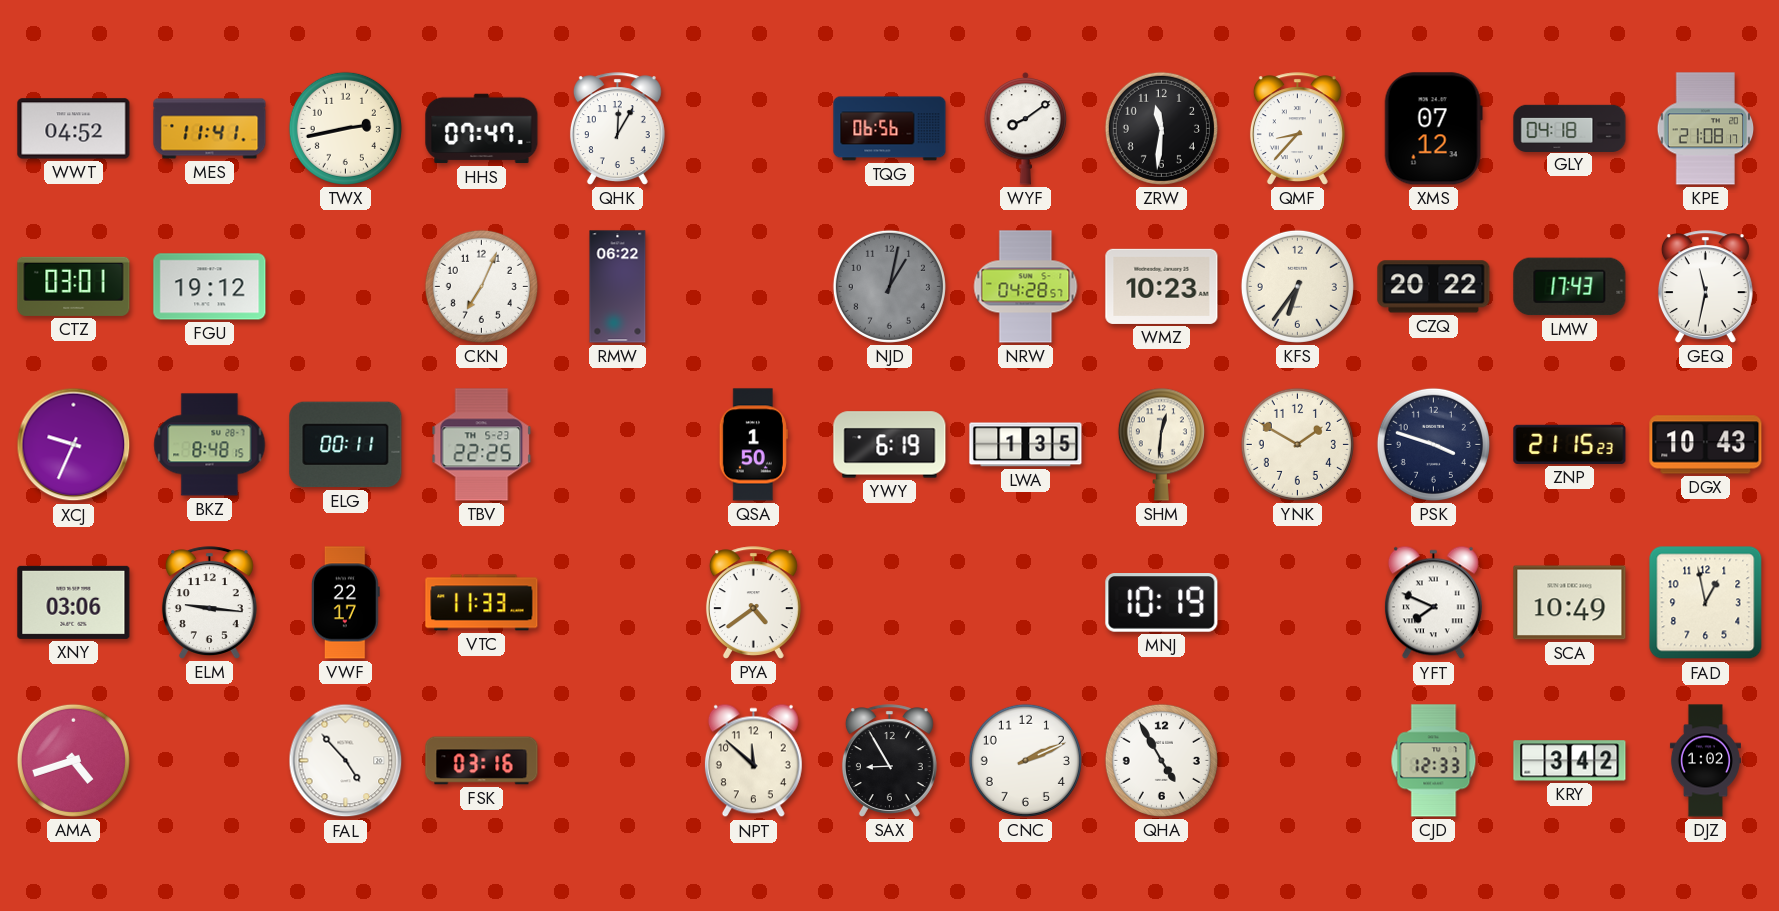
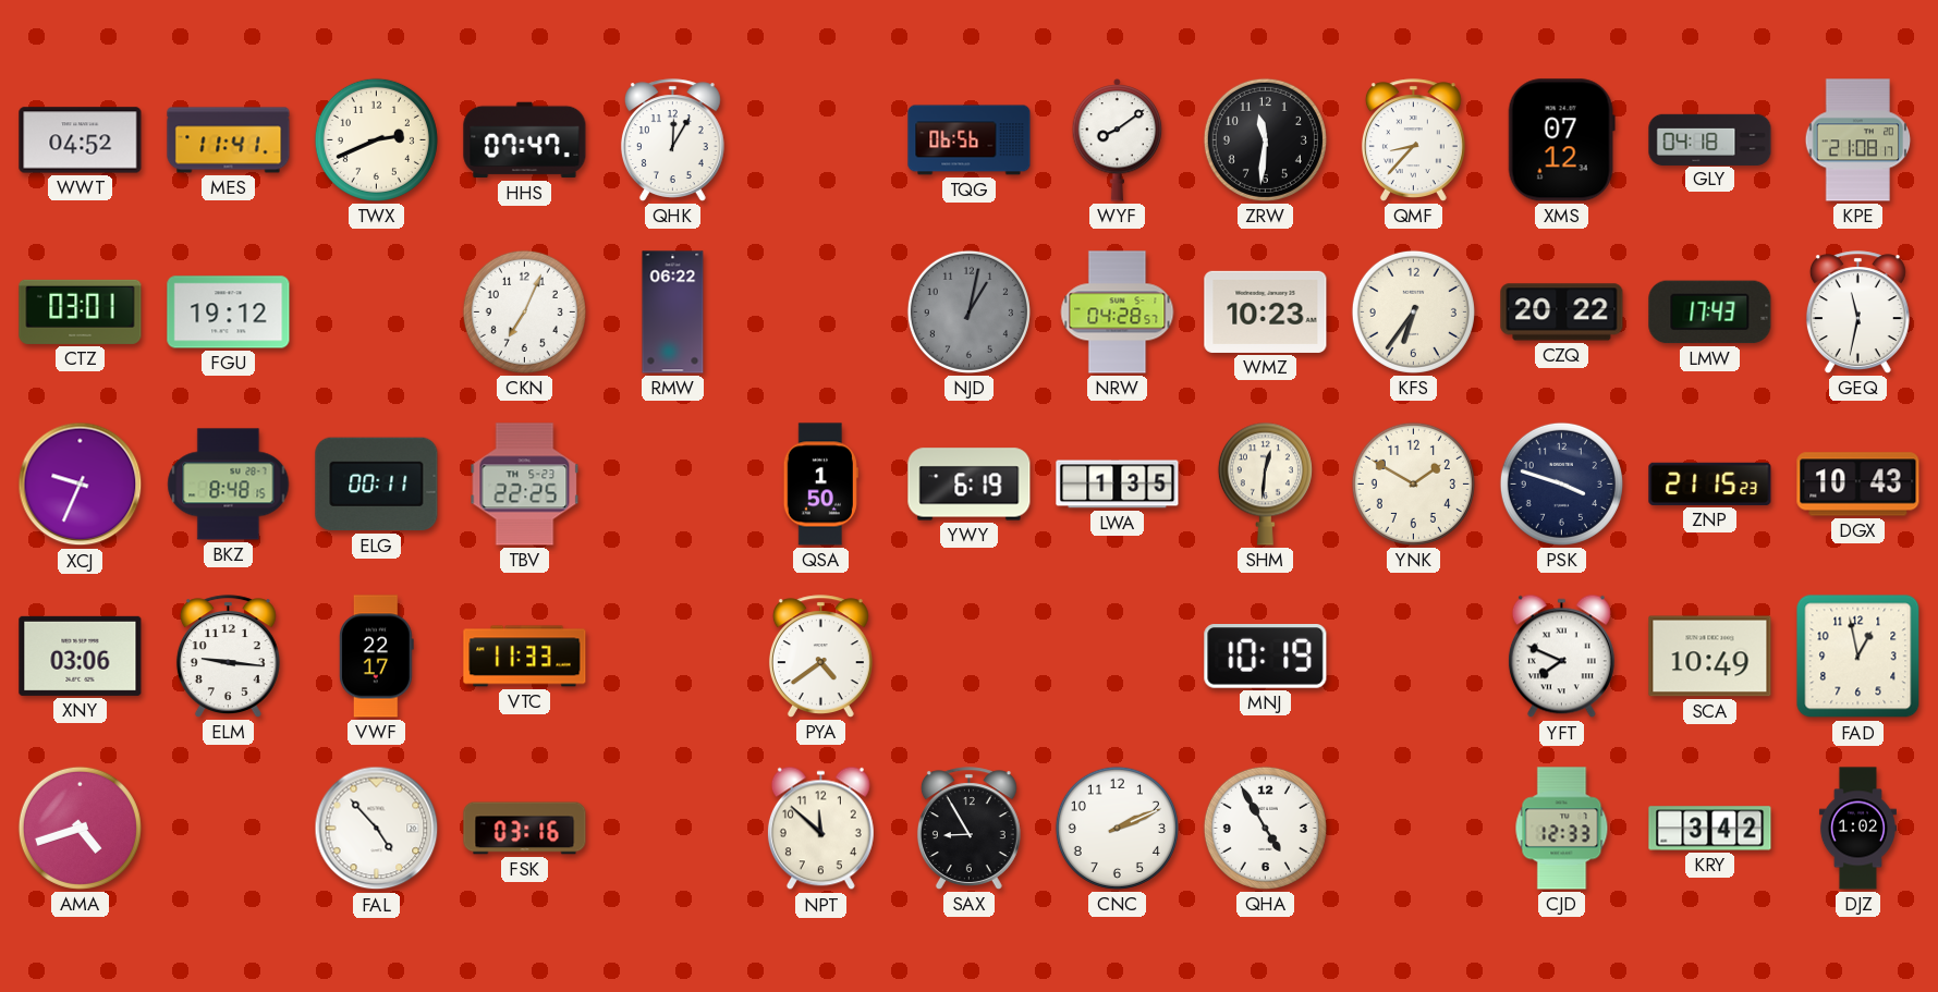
TWX: 2:43 -> 2:41
